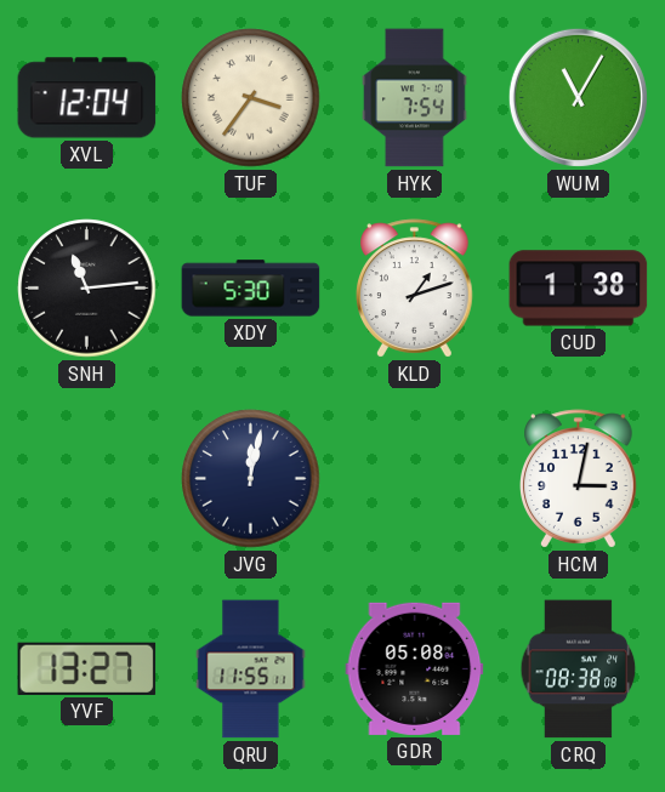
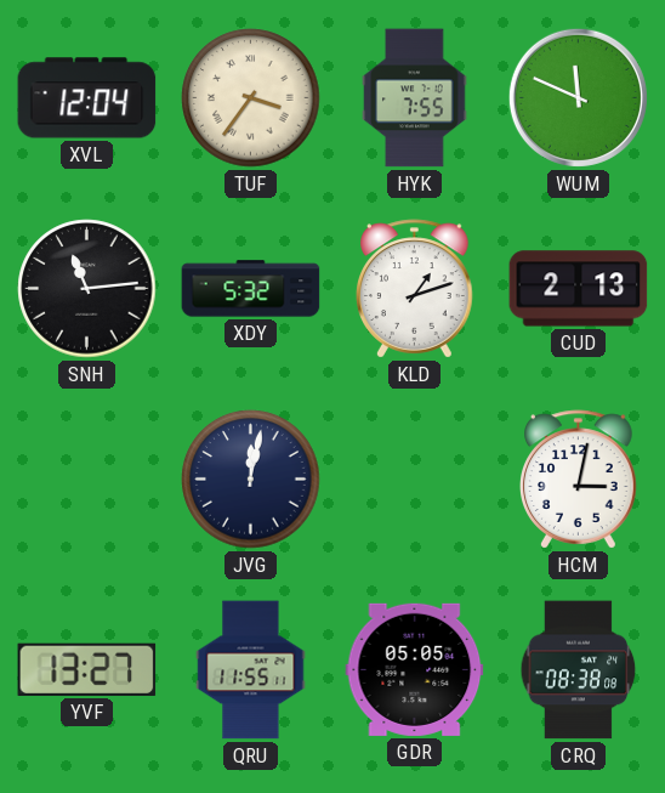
HYK: 7:54 -> 7:55
WUM: 11:05 -> 11:49
XDY: 5:30 -> 5:32
CUD: 1:38 -> 2:13
GDR: 05:08 -> 05:05
